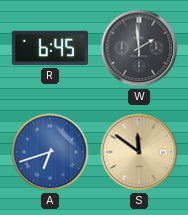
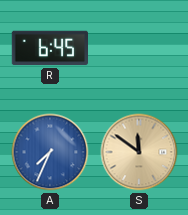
W: 1:59 -> none
A: 6:42 -> 7:34
